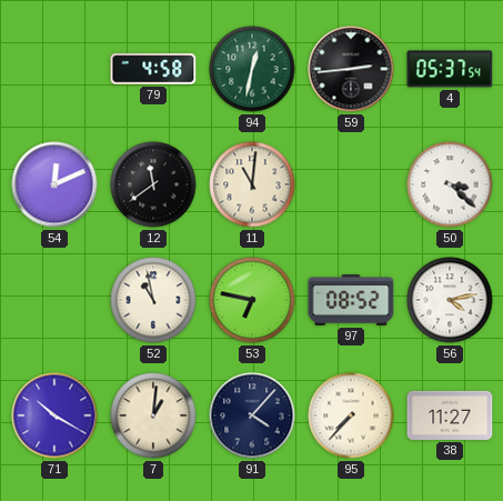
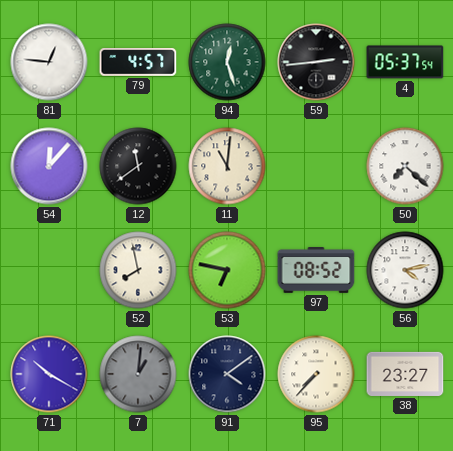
81: none -> 12:46
79: 4:58 -> 4:57
94: 12:32 -> 12:27
54: 12:11 -> 12:07
50: 3:22 -> 7:22
52: 10:58 -> 7:58
7 dial: cream -> grey
91: 4:07 -> 4:09
38: 11:27 -> 23:27
